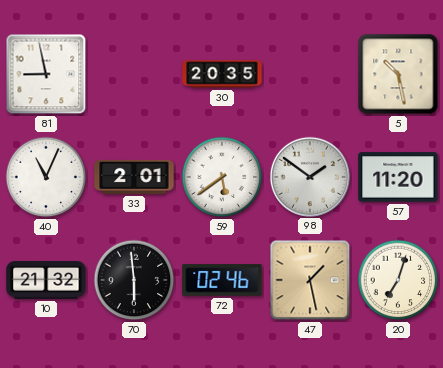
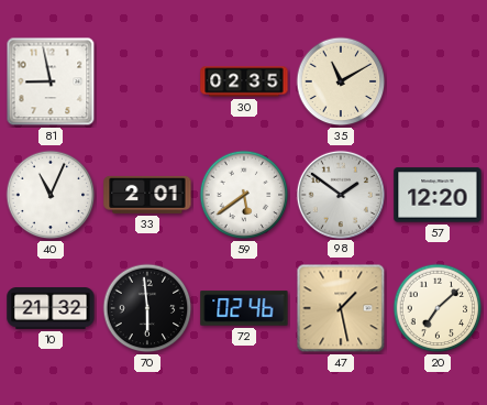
30: 20:35 -> 02:35
35: none -> 11:10
5: 10:28 -> none
57: 11:20 -> 12:20
20: 7:03 -> 7:08
